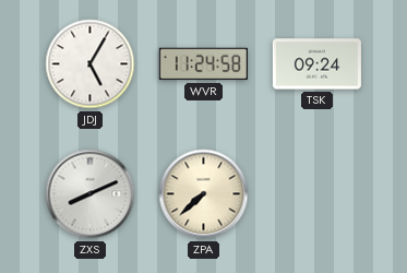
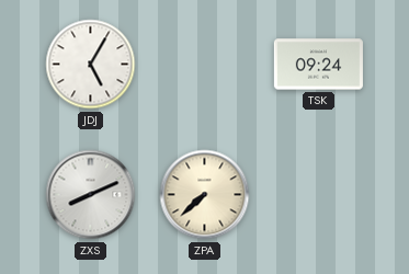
WVR: 11:24 -> none
